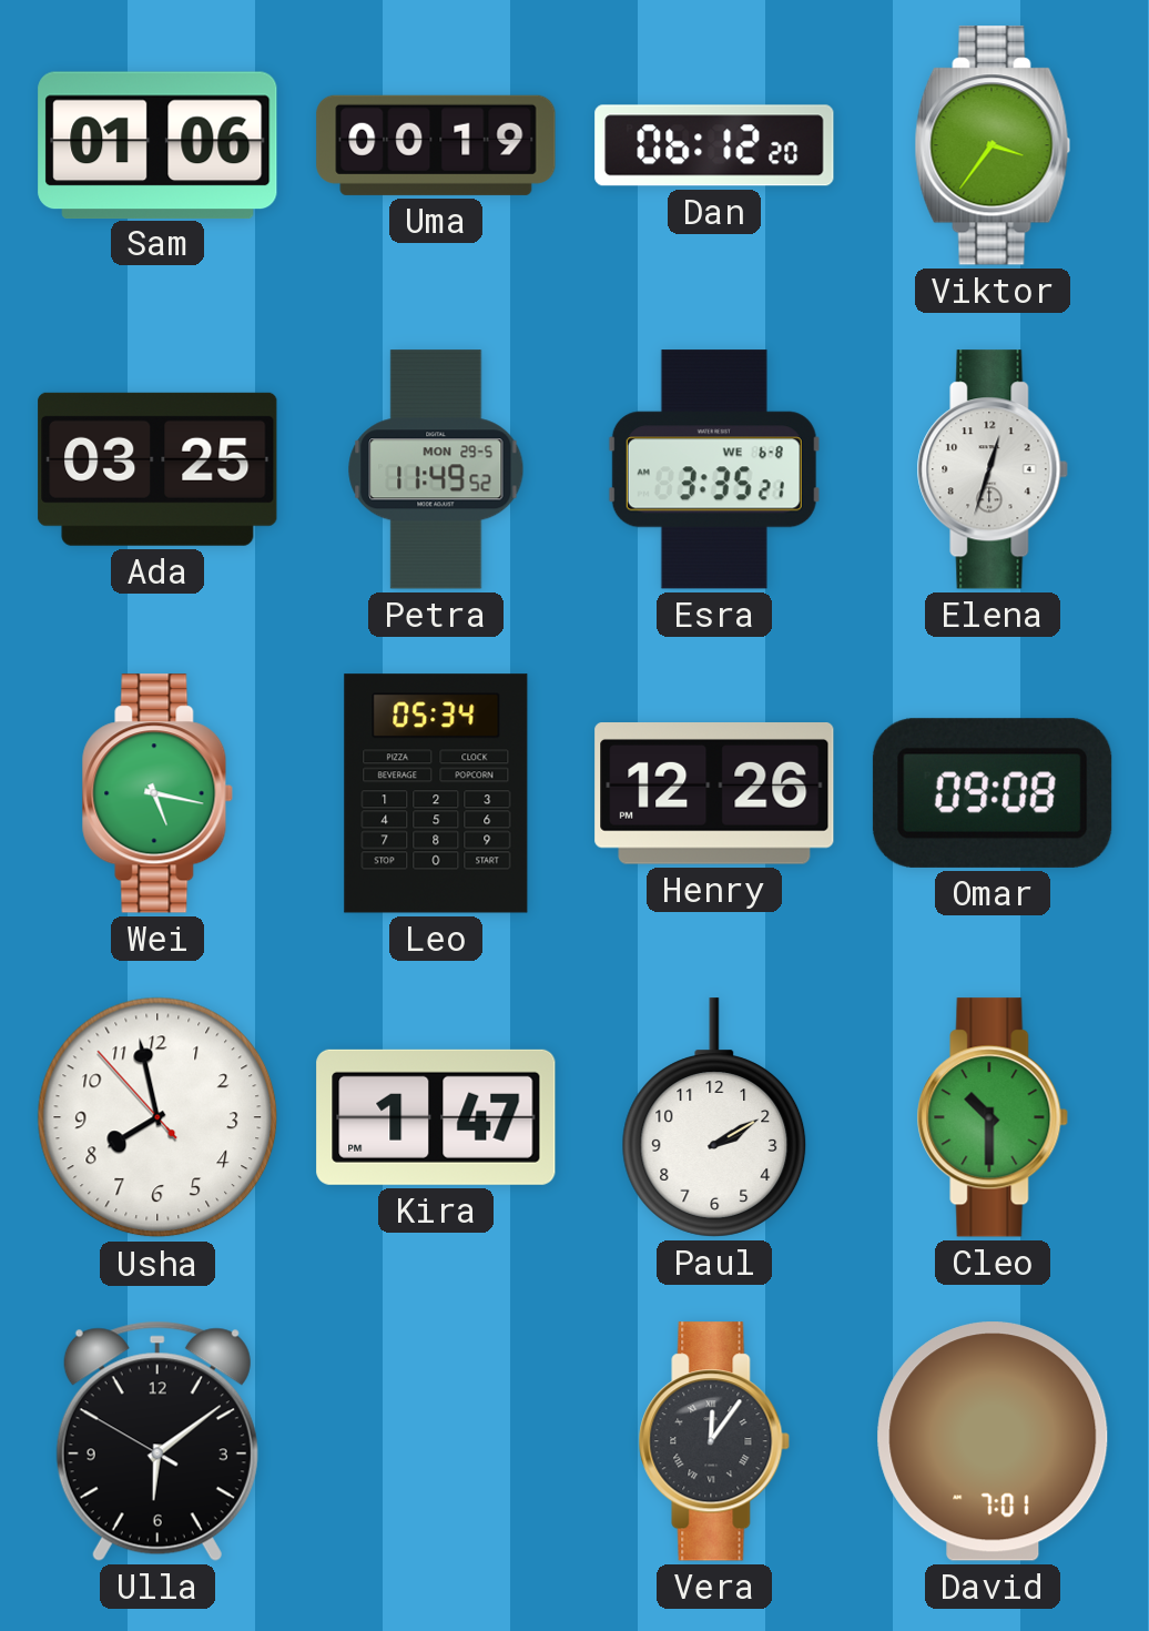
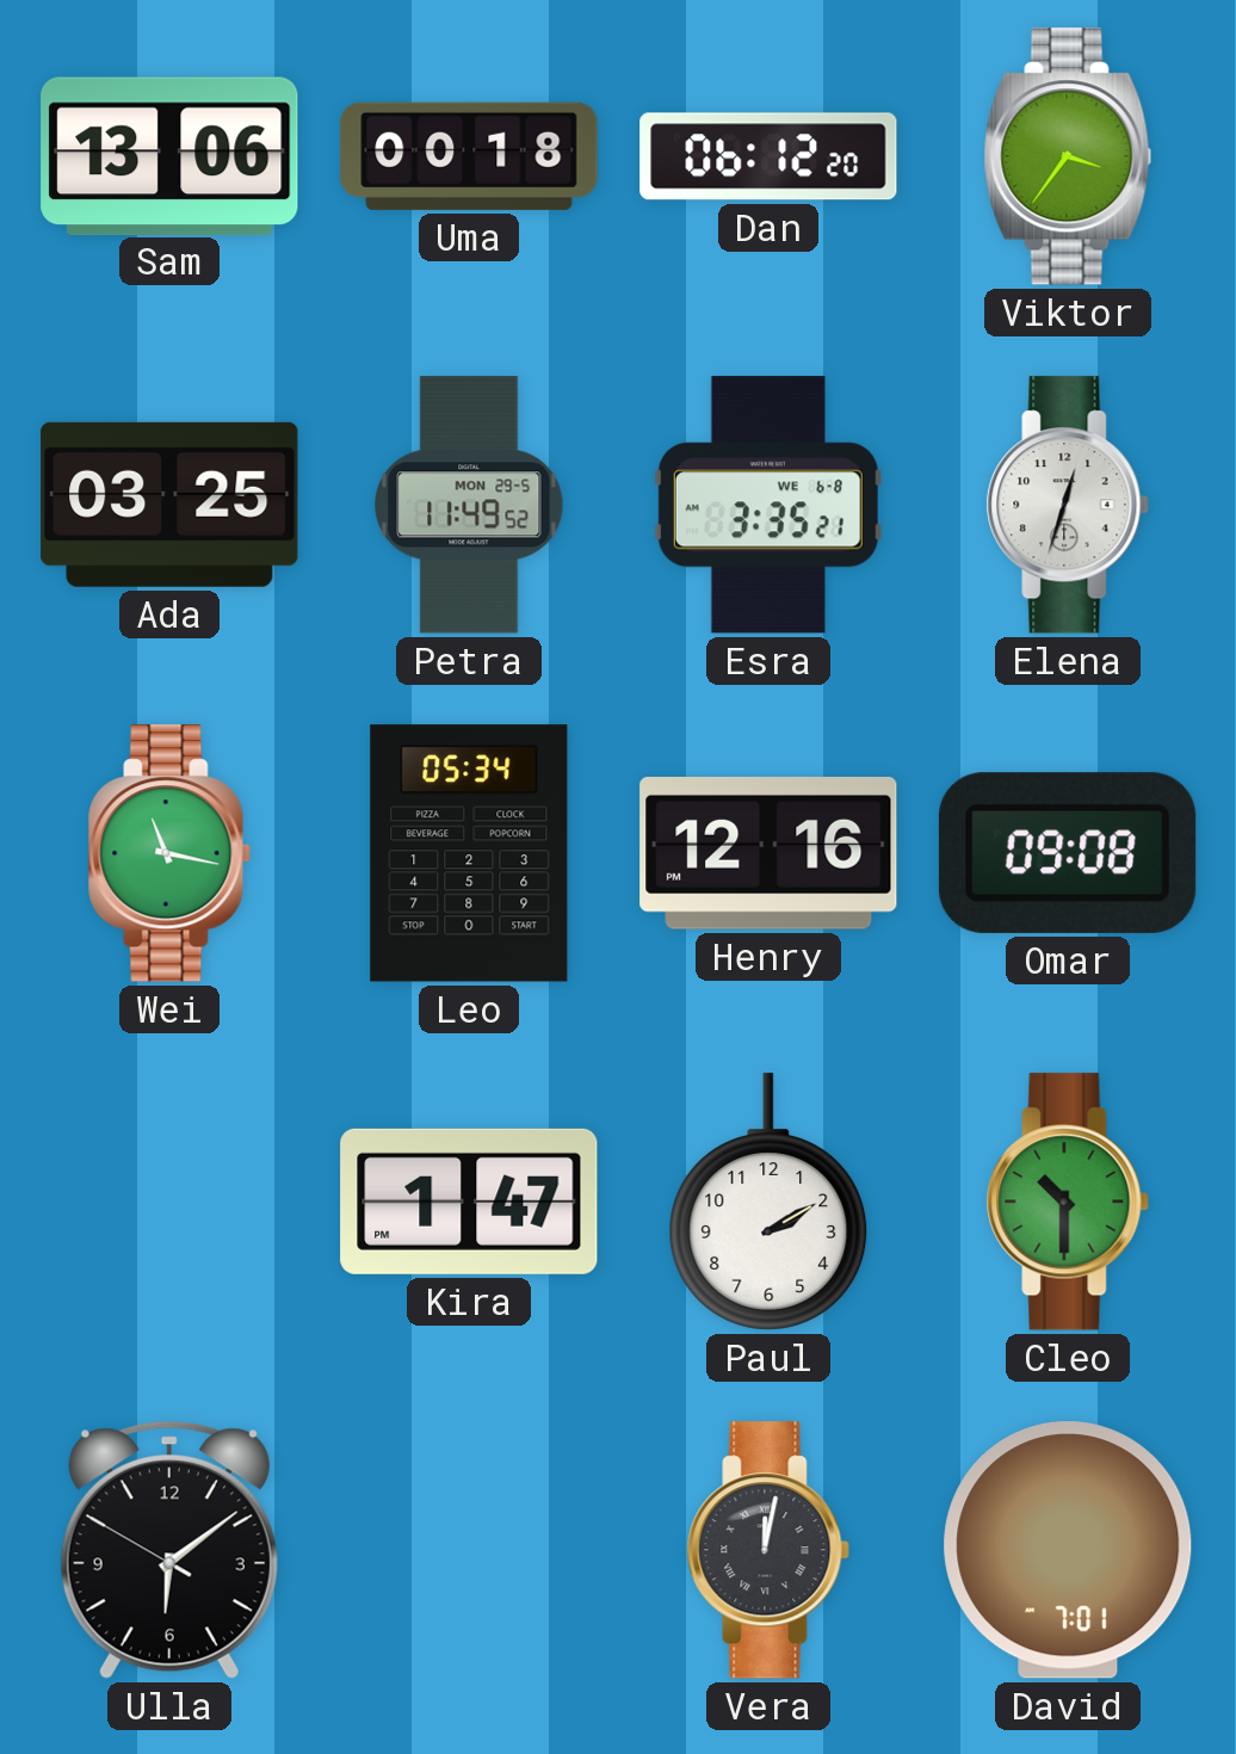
Sam: 01:06 -> 13:06
Uma: 00:19 -> 00:18
Wei: 5:17 -> 11:17
Henry: 12:26 -> 12:16
Usha: 7:57 -> none
Vera: 12:06 -> 12:02
